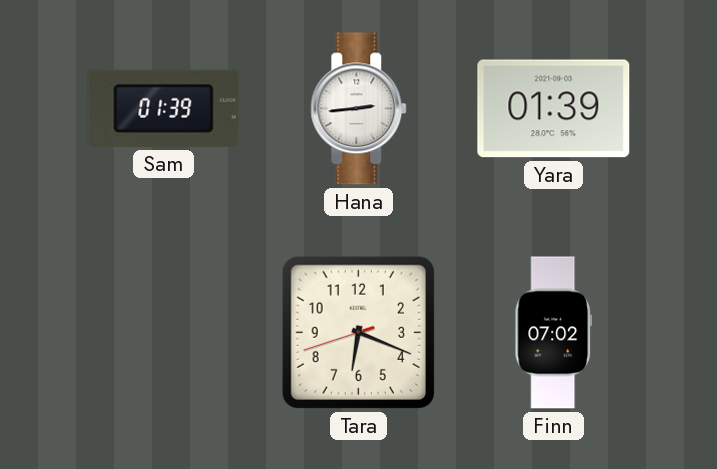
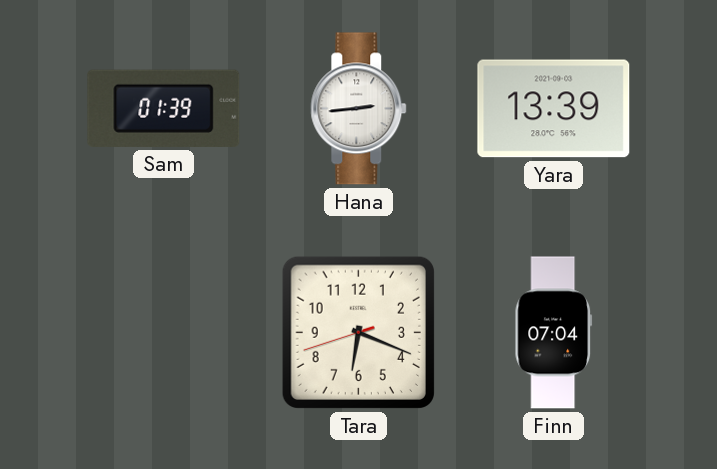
Yara: 01:39 -> 13:39
Finn: 07:02 -> 07:04
